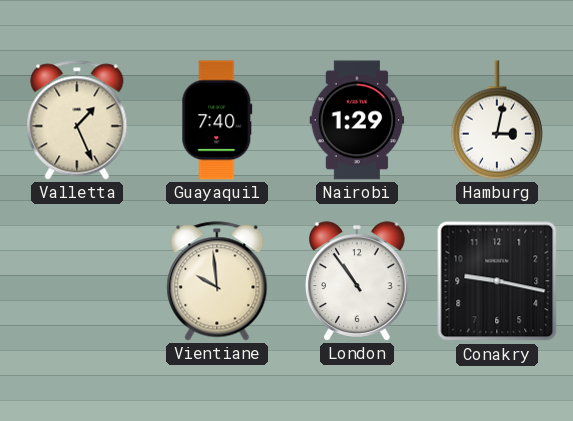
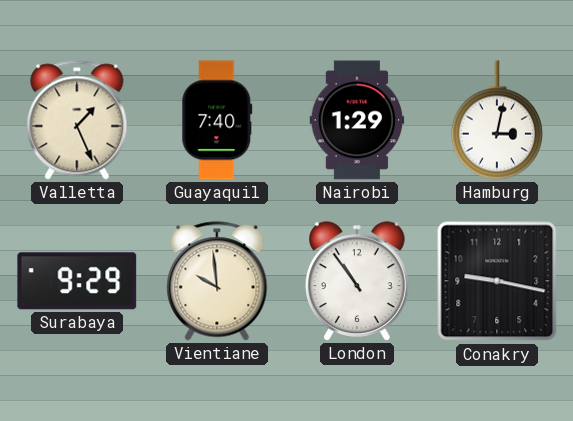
Surabaya: none -> 9:29
